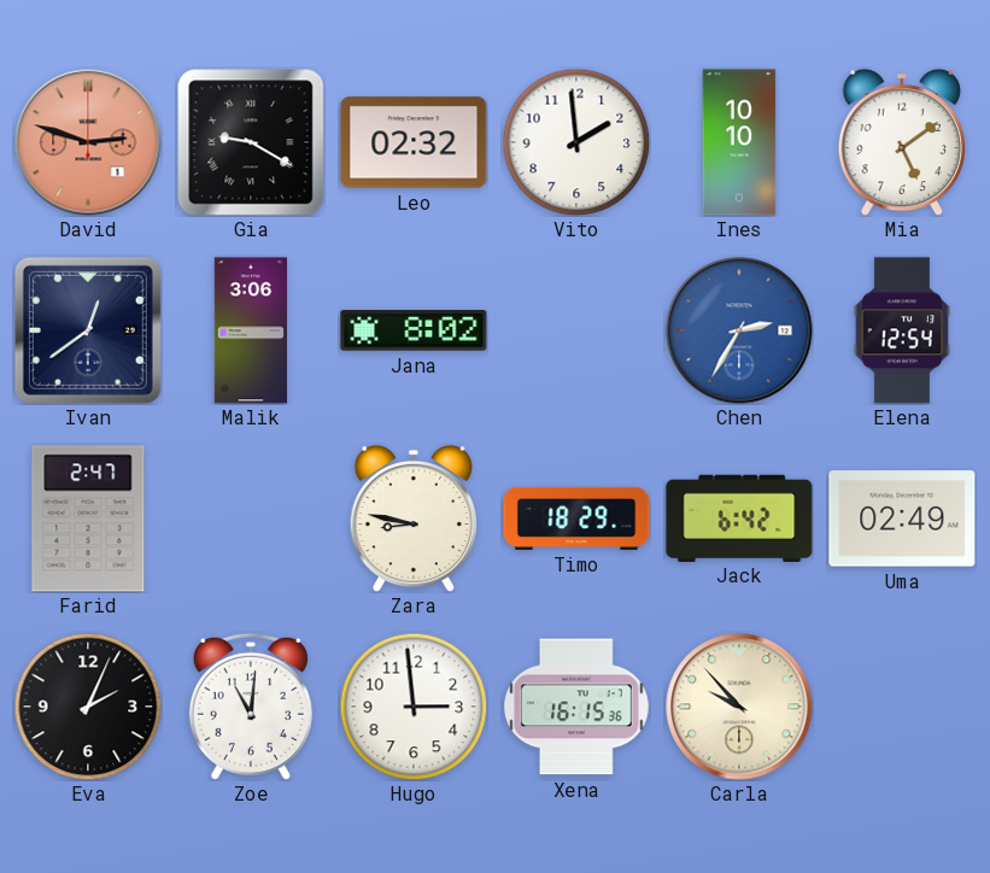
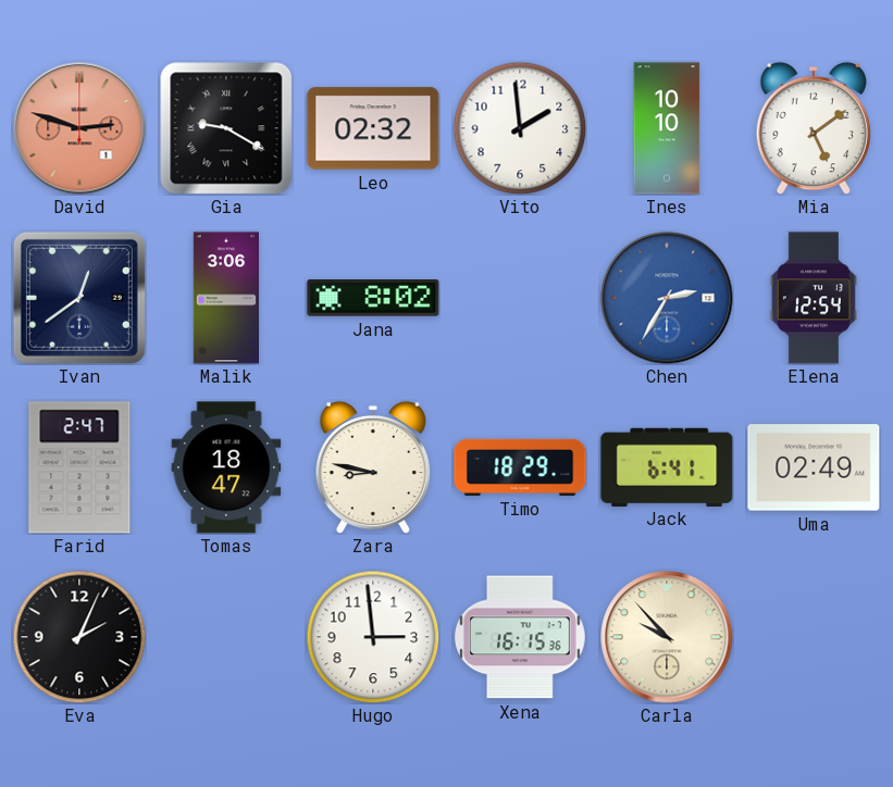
Tomas: none -> 18:47
Jack: 6:42 -> 6:41
Zoe: 11:01 -> none
